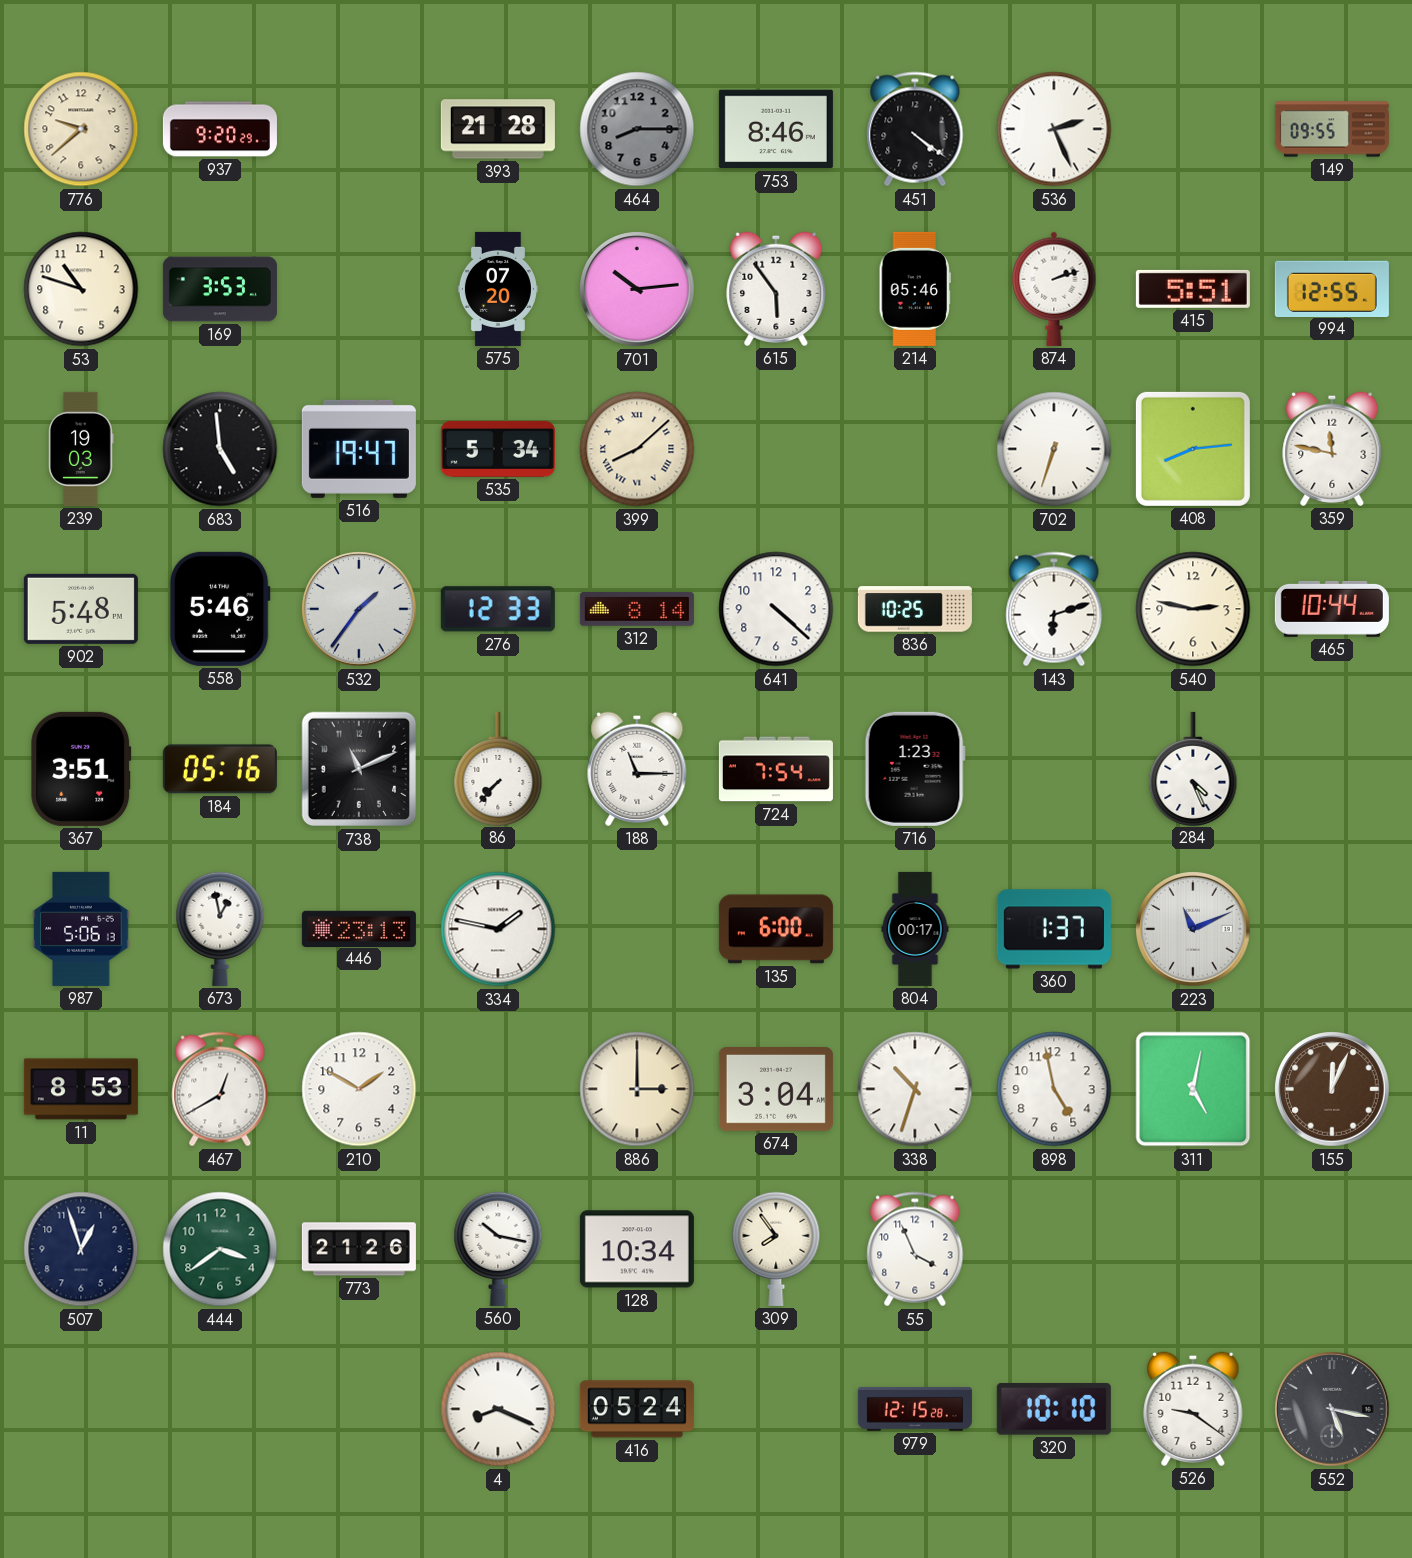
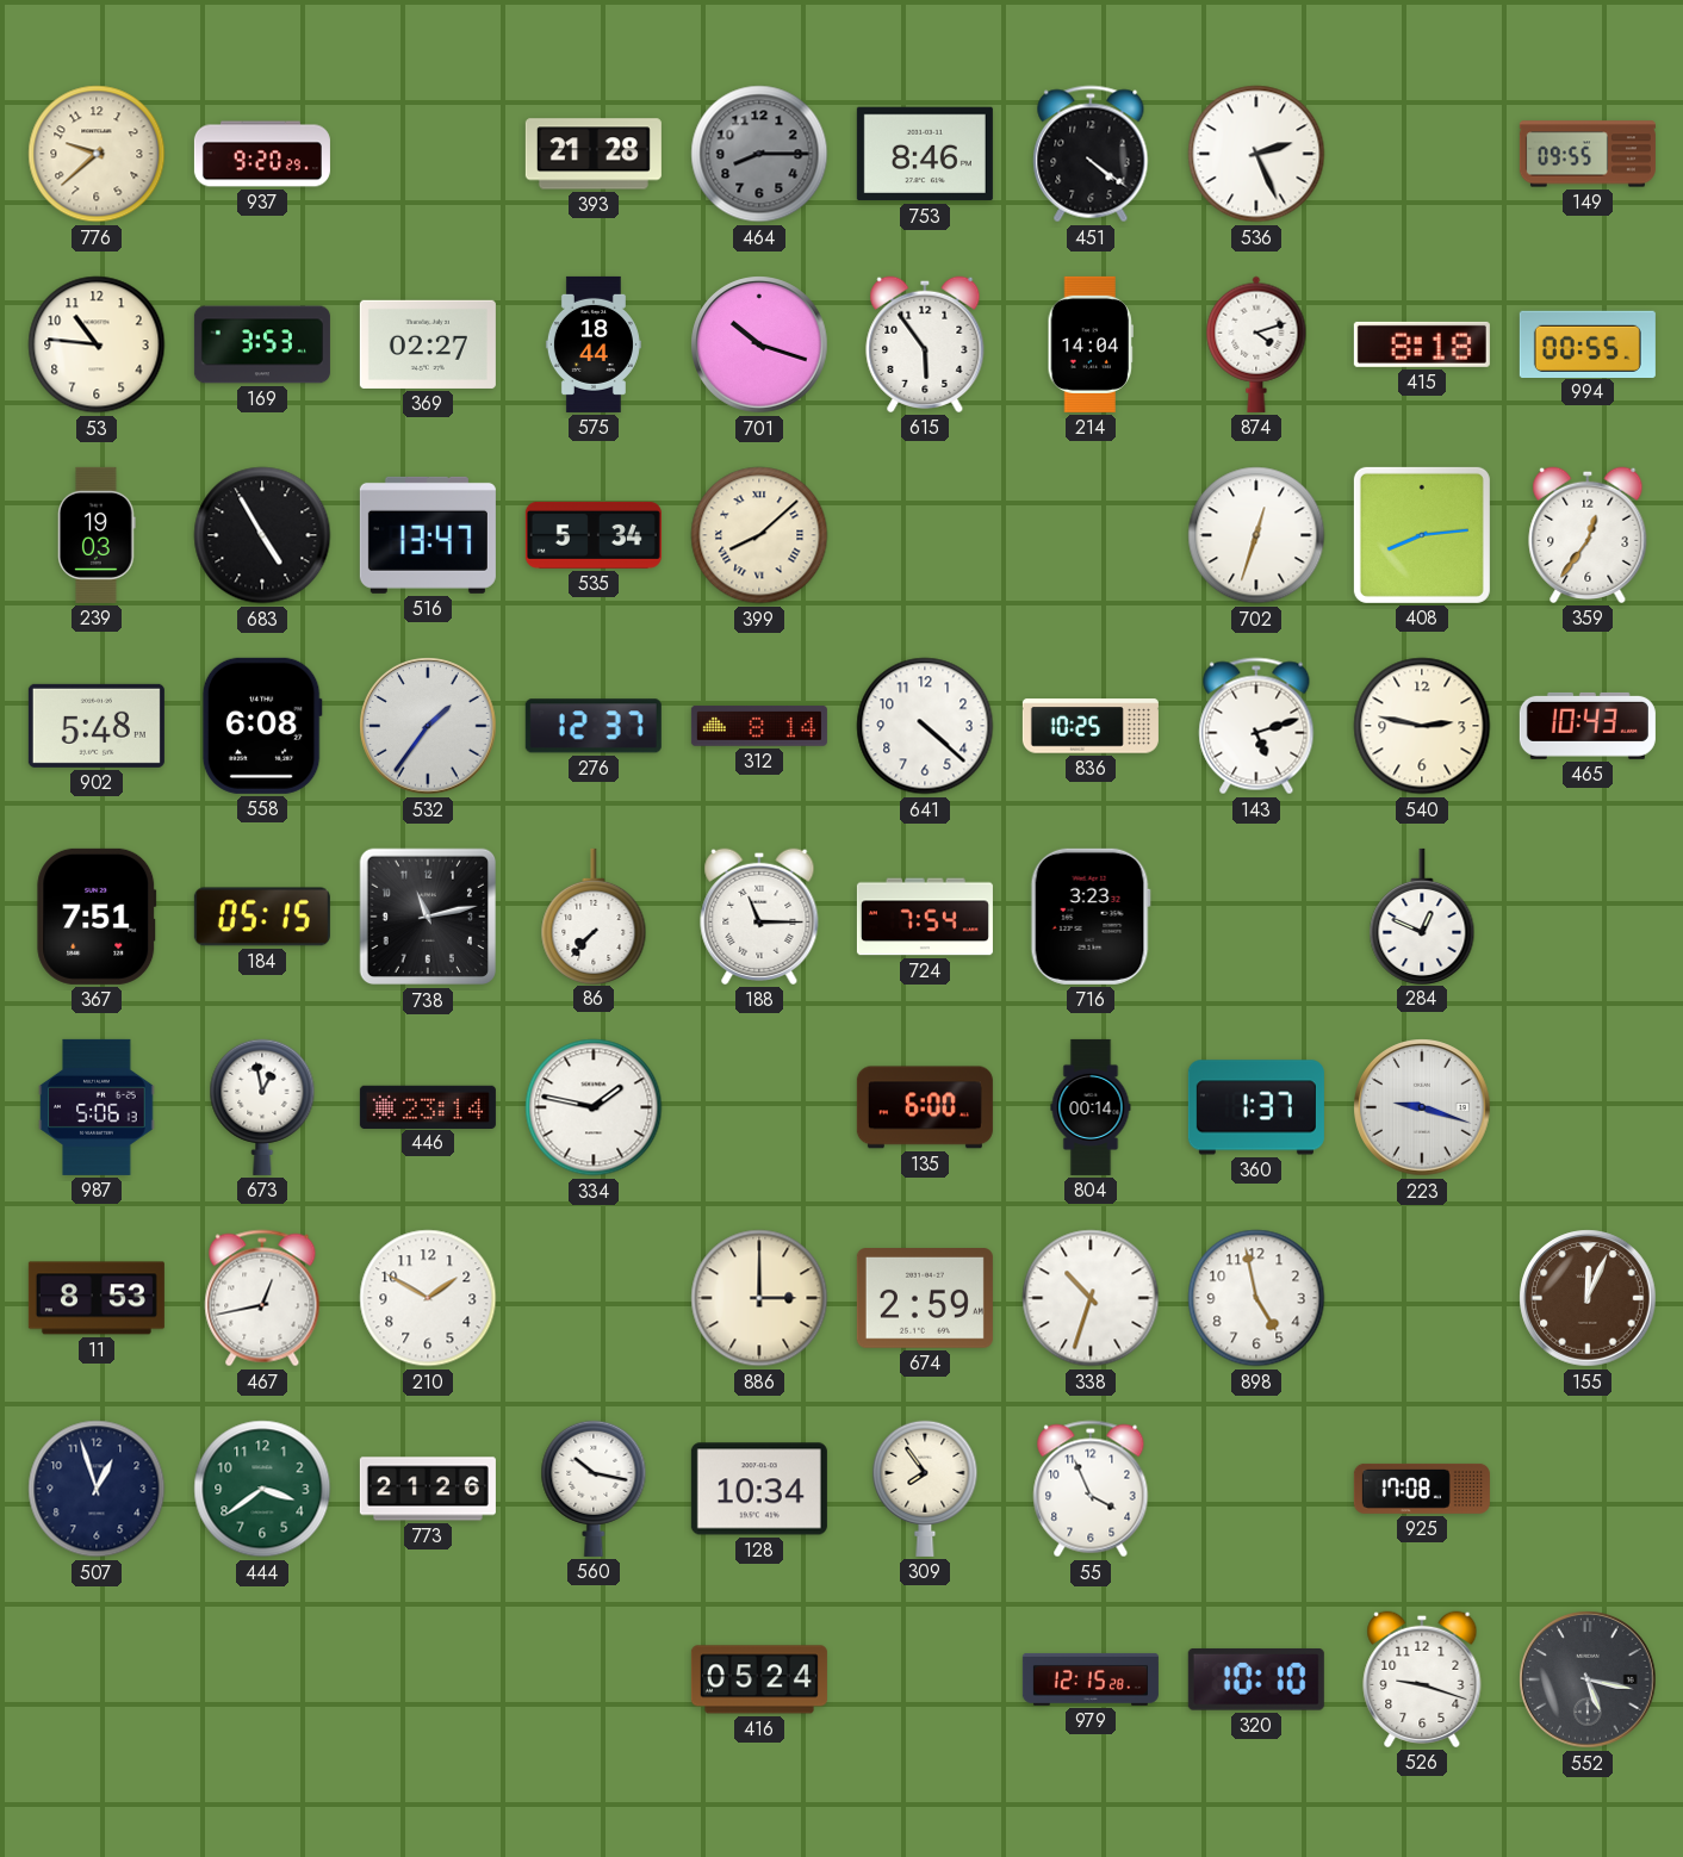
53: 10:48 -> 10:46
369: none -> 02:27
575: 07:20 -> 18:44
701: 10:14 -> 10:18
214: 05:46 -> 14:04
874: 2:12 -> 4:12
415: 5:51 -> 8:18
994: 12:55 -> 00:55
683: 4:59 -> 4:55
516: 19:47 -> 13:47
702: 6:33 -> 12:33
359: 11:47 -> 12:36
558: 5:46 -> 6:08
276: 12:33 -> 12:37
143: 6:12 -> 5:12
465: 10:44 -> 10:43
367: 3:51 -> 7:51
184: 05:16 -> 05:15
738: 11:11 -> 11:13
716: 1:23 -> 3:23
284: 4:26 -> 12:49
446: 23:13 -> 23:14
804: 00:17 -> 00:14
223: 11:11 -> 9:18
467: 12:40 -> 12:43
674: 3:04 -> 2:59
311: 5:02 -> none
925: none -> 17:08
4: 8:19 -> none
526: 9:21 -> 9:18
